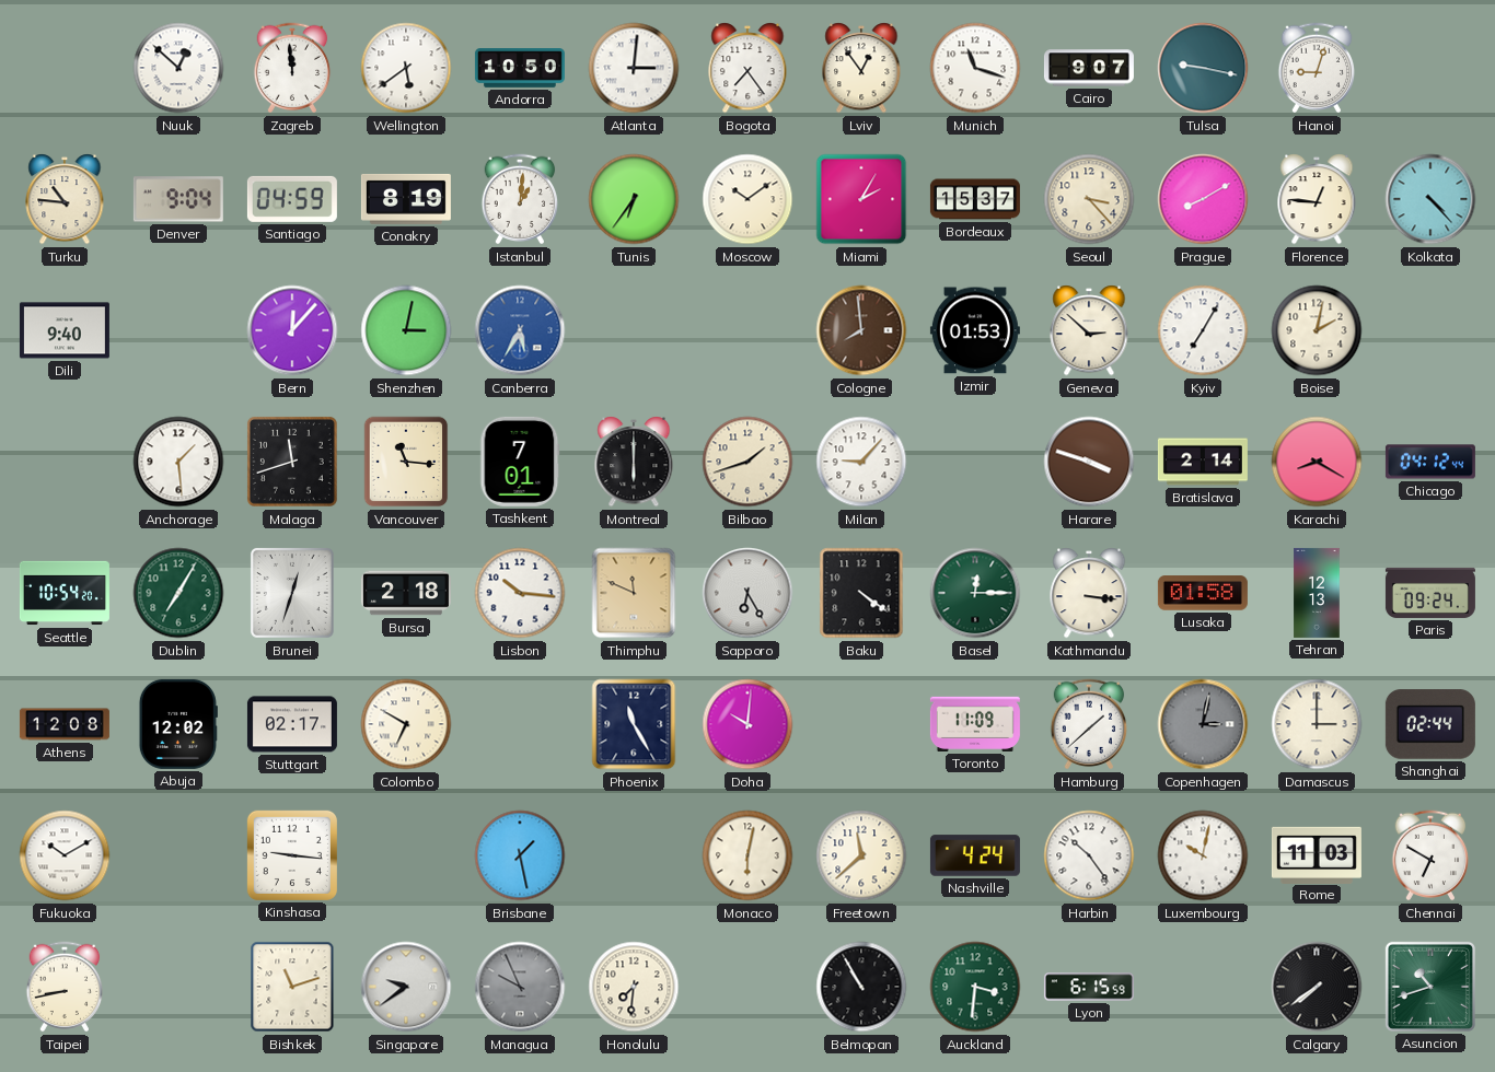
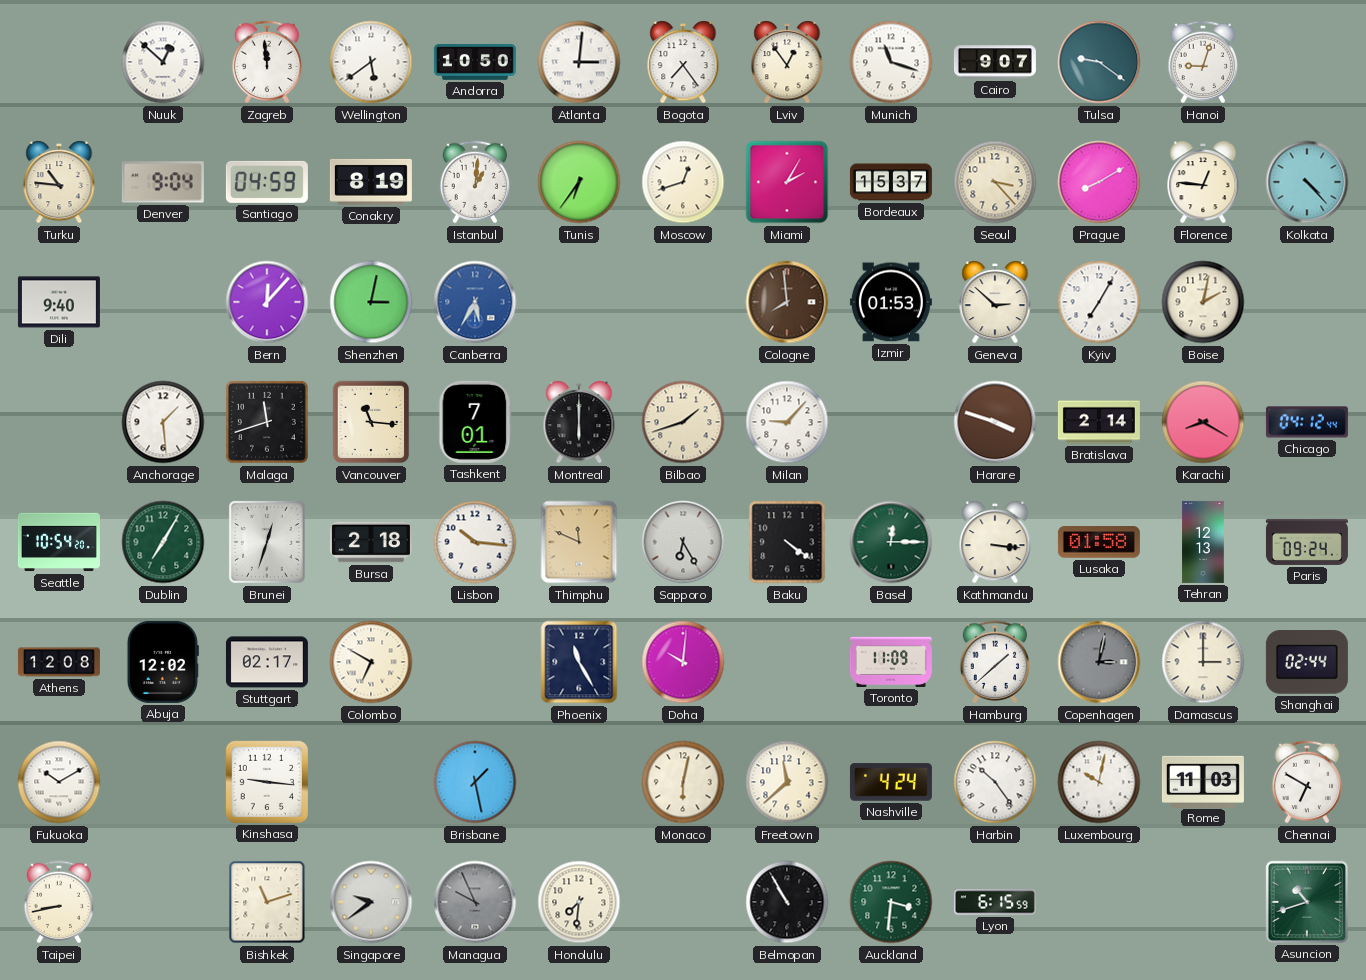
Tulsa: 9:17 -> 9:21
Moscow: 10:09 -> 12:42
Calgary: 7:39 -> none
